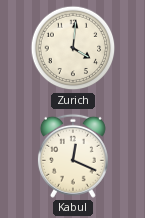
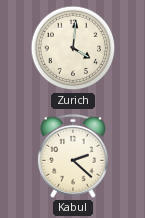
Kabul: 12:19 -> 2:22
